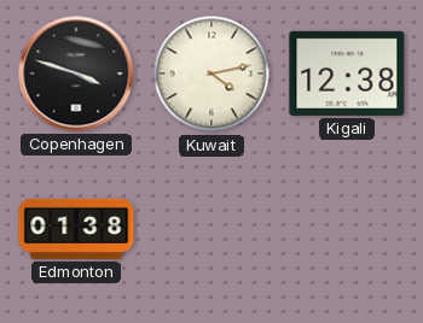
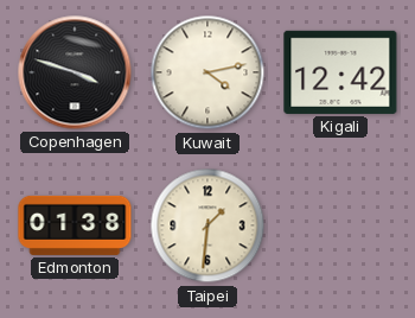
Kigali: 12:38 -> 12:42
Taipei: none -> 1:31
